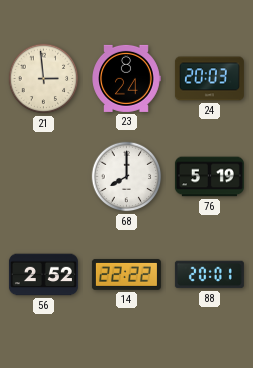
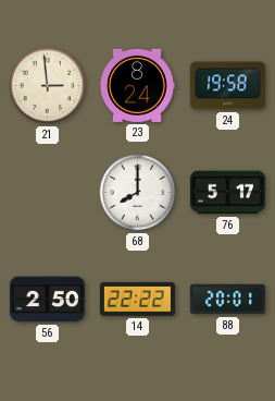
24: 20:03 -> 19:58
76: 5:19 -> 5:17
56: 2:52 -> 2:50
